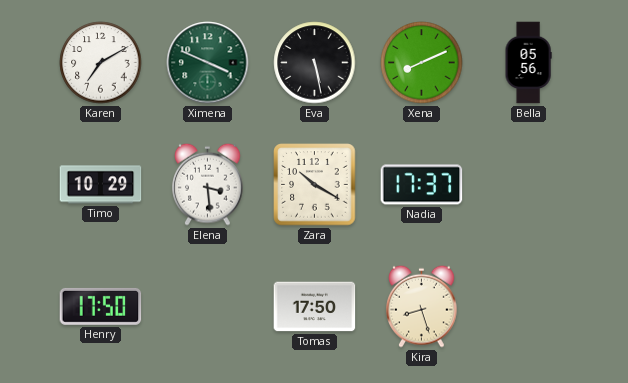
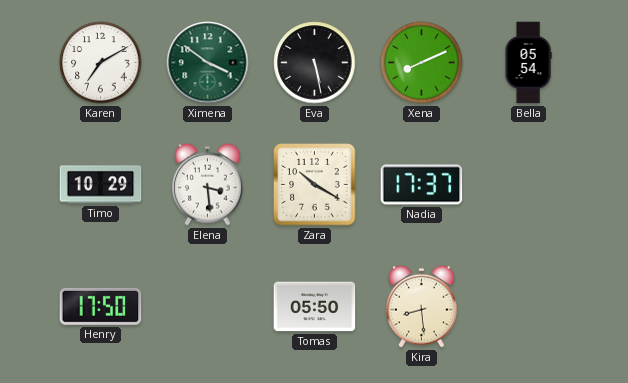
Ximena: 3:49 -> 3:51
Bella: 05:56 -> 05:54
Tomas: 17:50 -> 05:50
Kira: 8:27 -> 8:29
